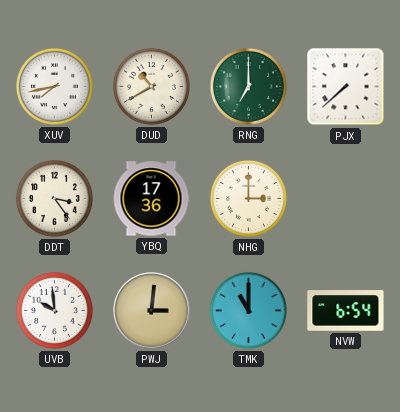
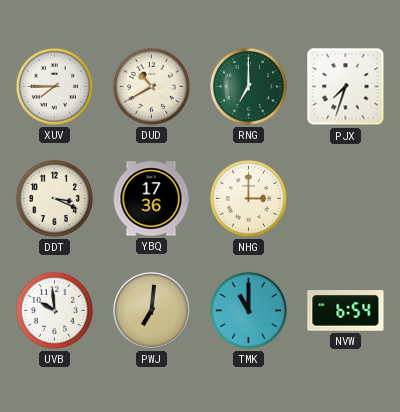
XUV: 7:43 -> 7:45
PJX: 7:38 -> 7:33
DDT: 3:24 -> 3:19
PWJ: 3:01 -> 7:01
